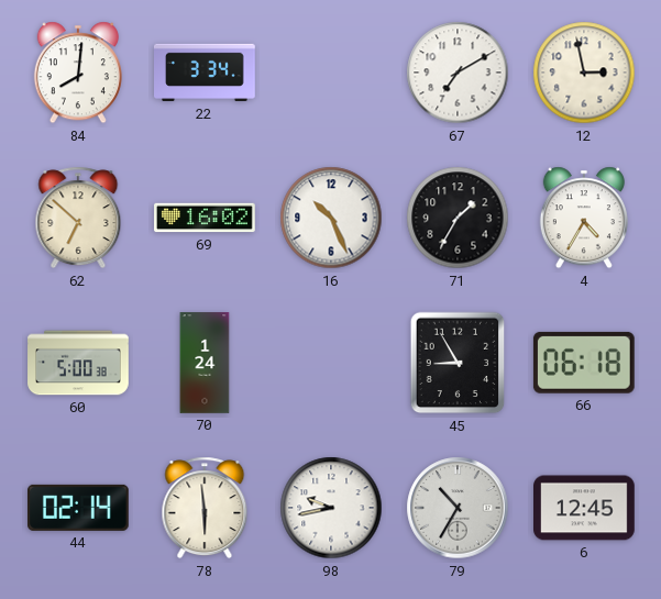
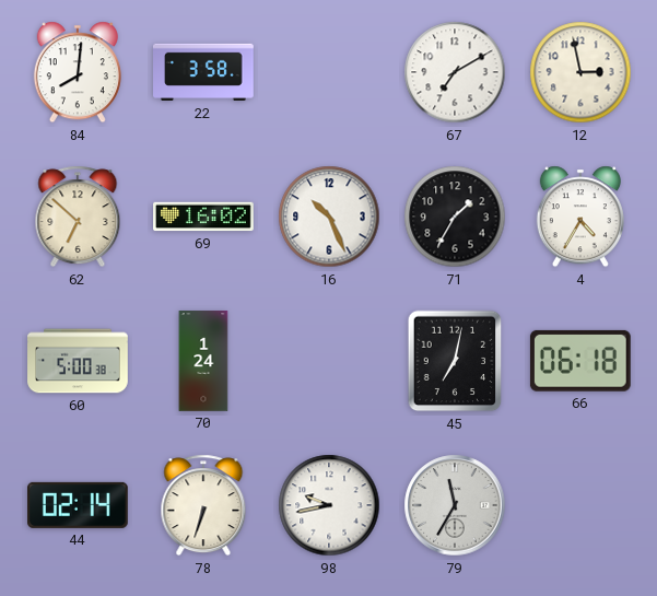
22: 3:34 -> 3:58
45: 8:55 -> 7:02
78: 5:59 -> 6:33
79: 10:35 -> 11:35
6: 12:45 -> none
